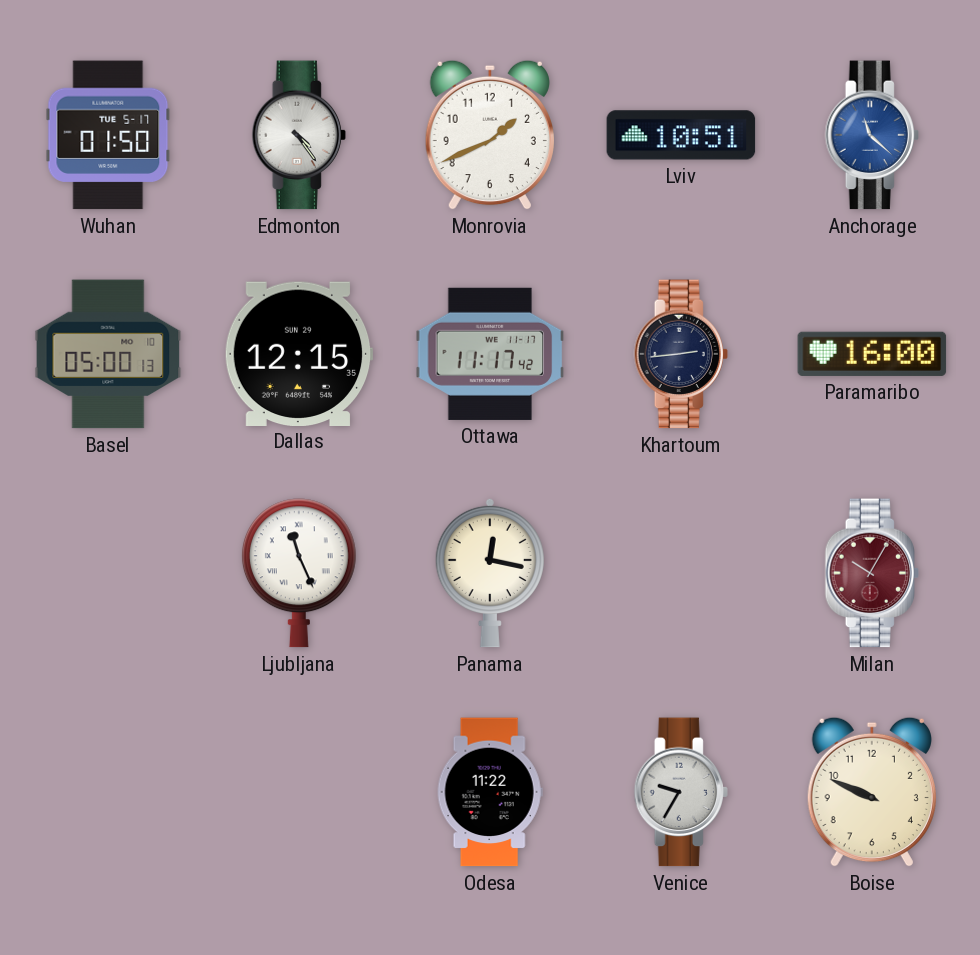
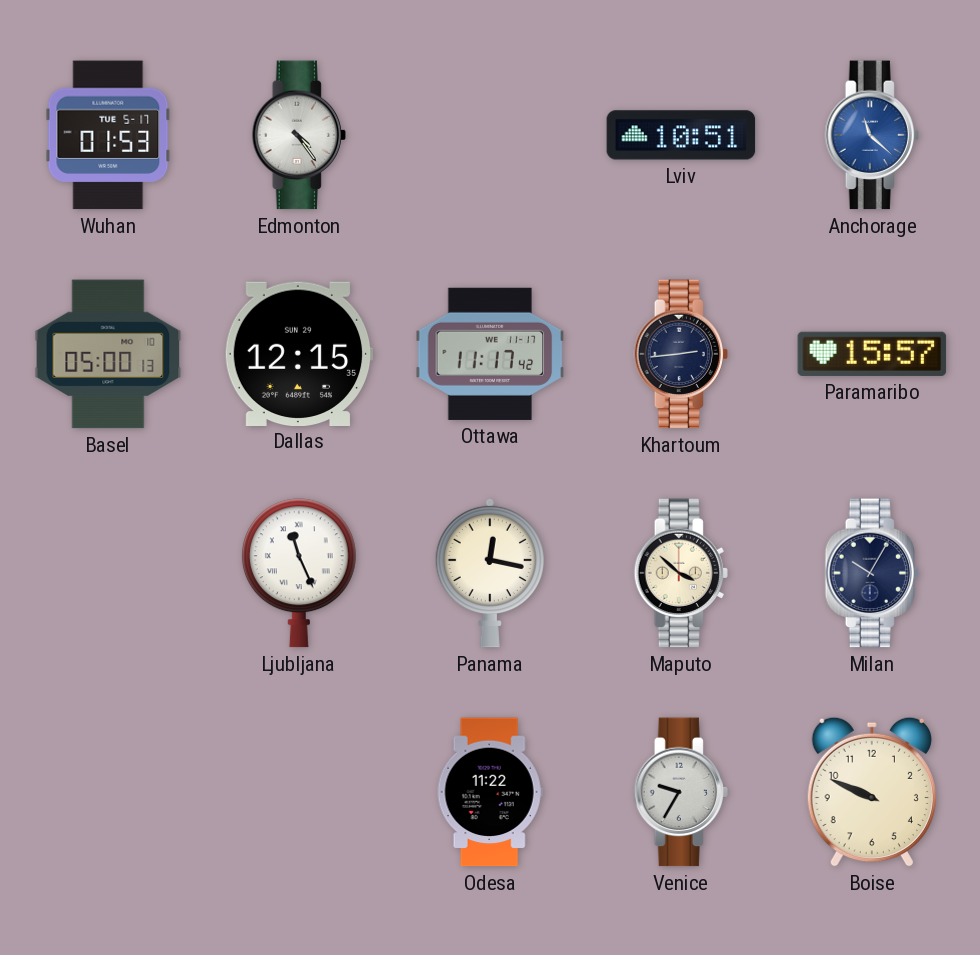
Wuhan: 01:50 -> 01:53
Monrovia: 1:41 -> none
Paramaribo: 16:00 -> 15:57
Maputo: none -> 3:52
Milan dial: burgundy -> navy
